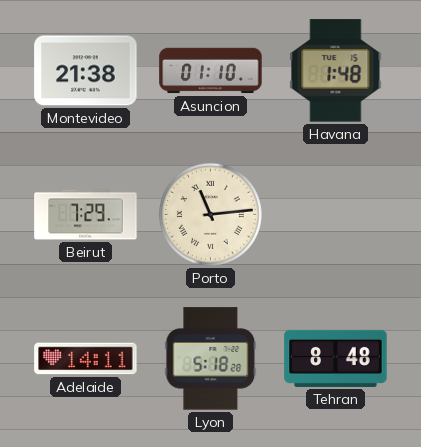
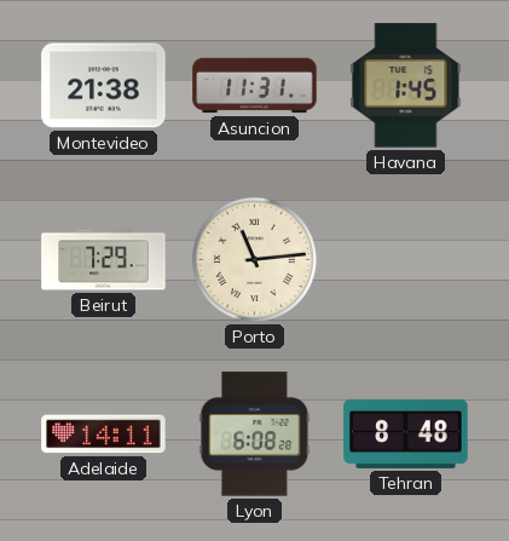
Asuncion: 01:10 -> 11:31
Havana: 1:48 -> 1:45
Lyon: 5:18 -> 6:08
